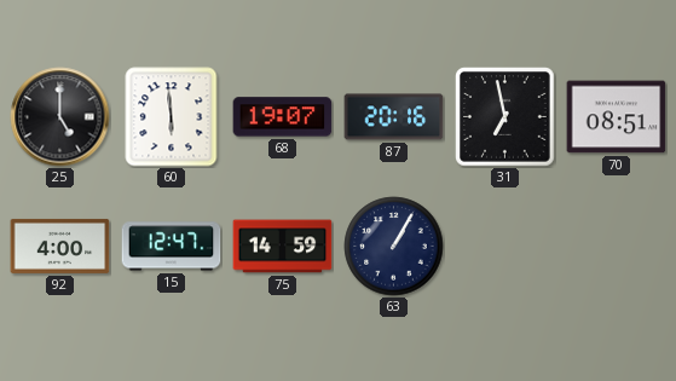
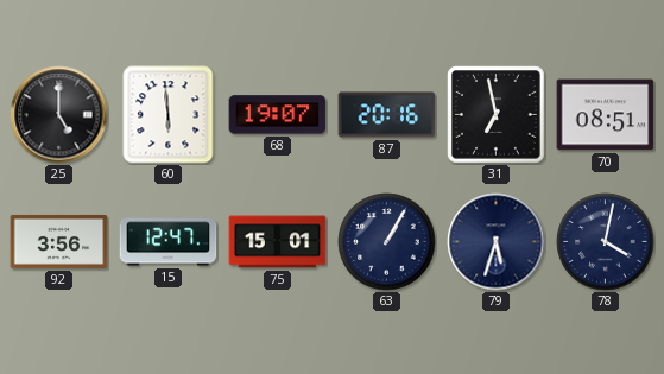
92: 4:00 -> 3:56
75: 14:59 -> 15:01
79: none -> 5:33
78: none -> 4:02
